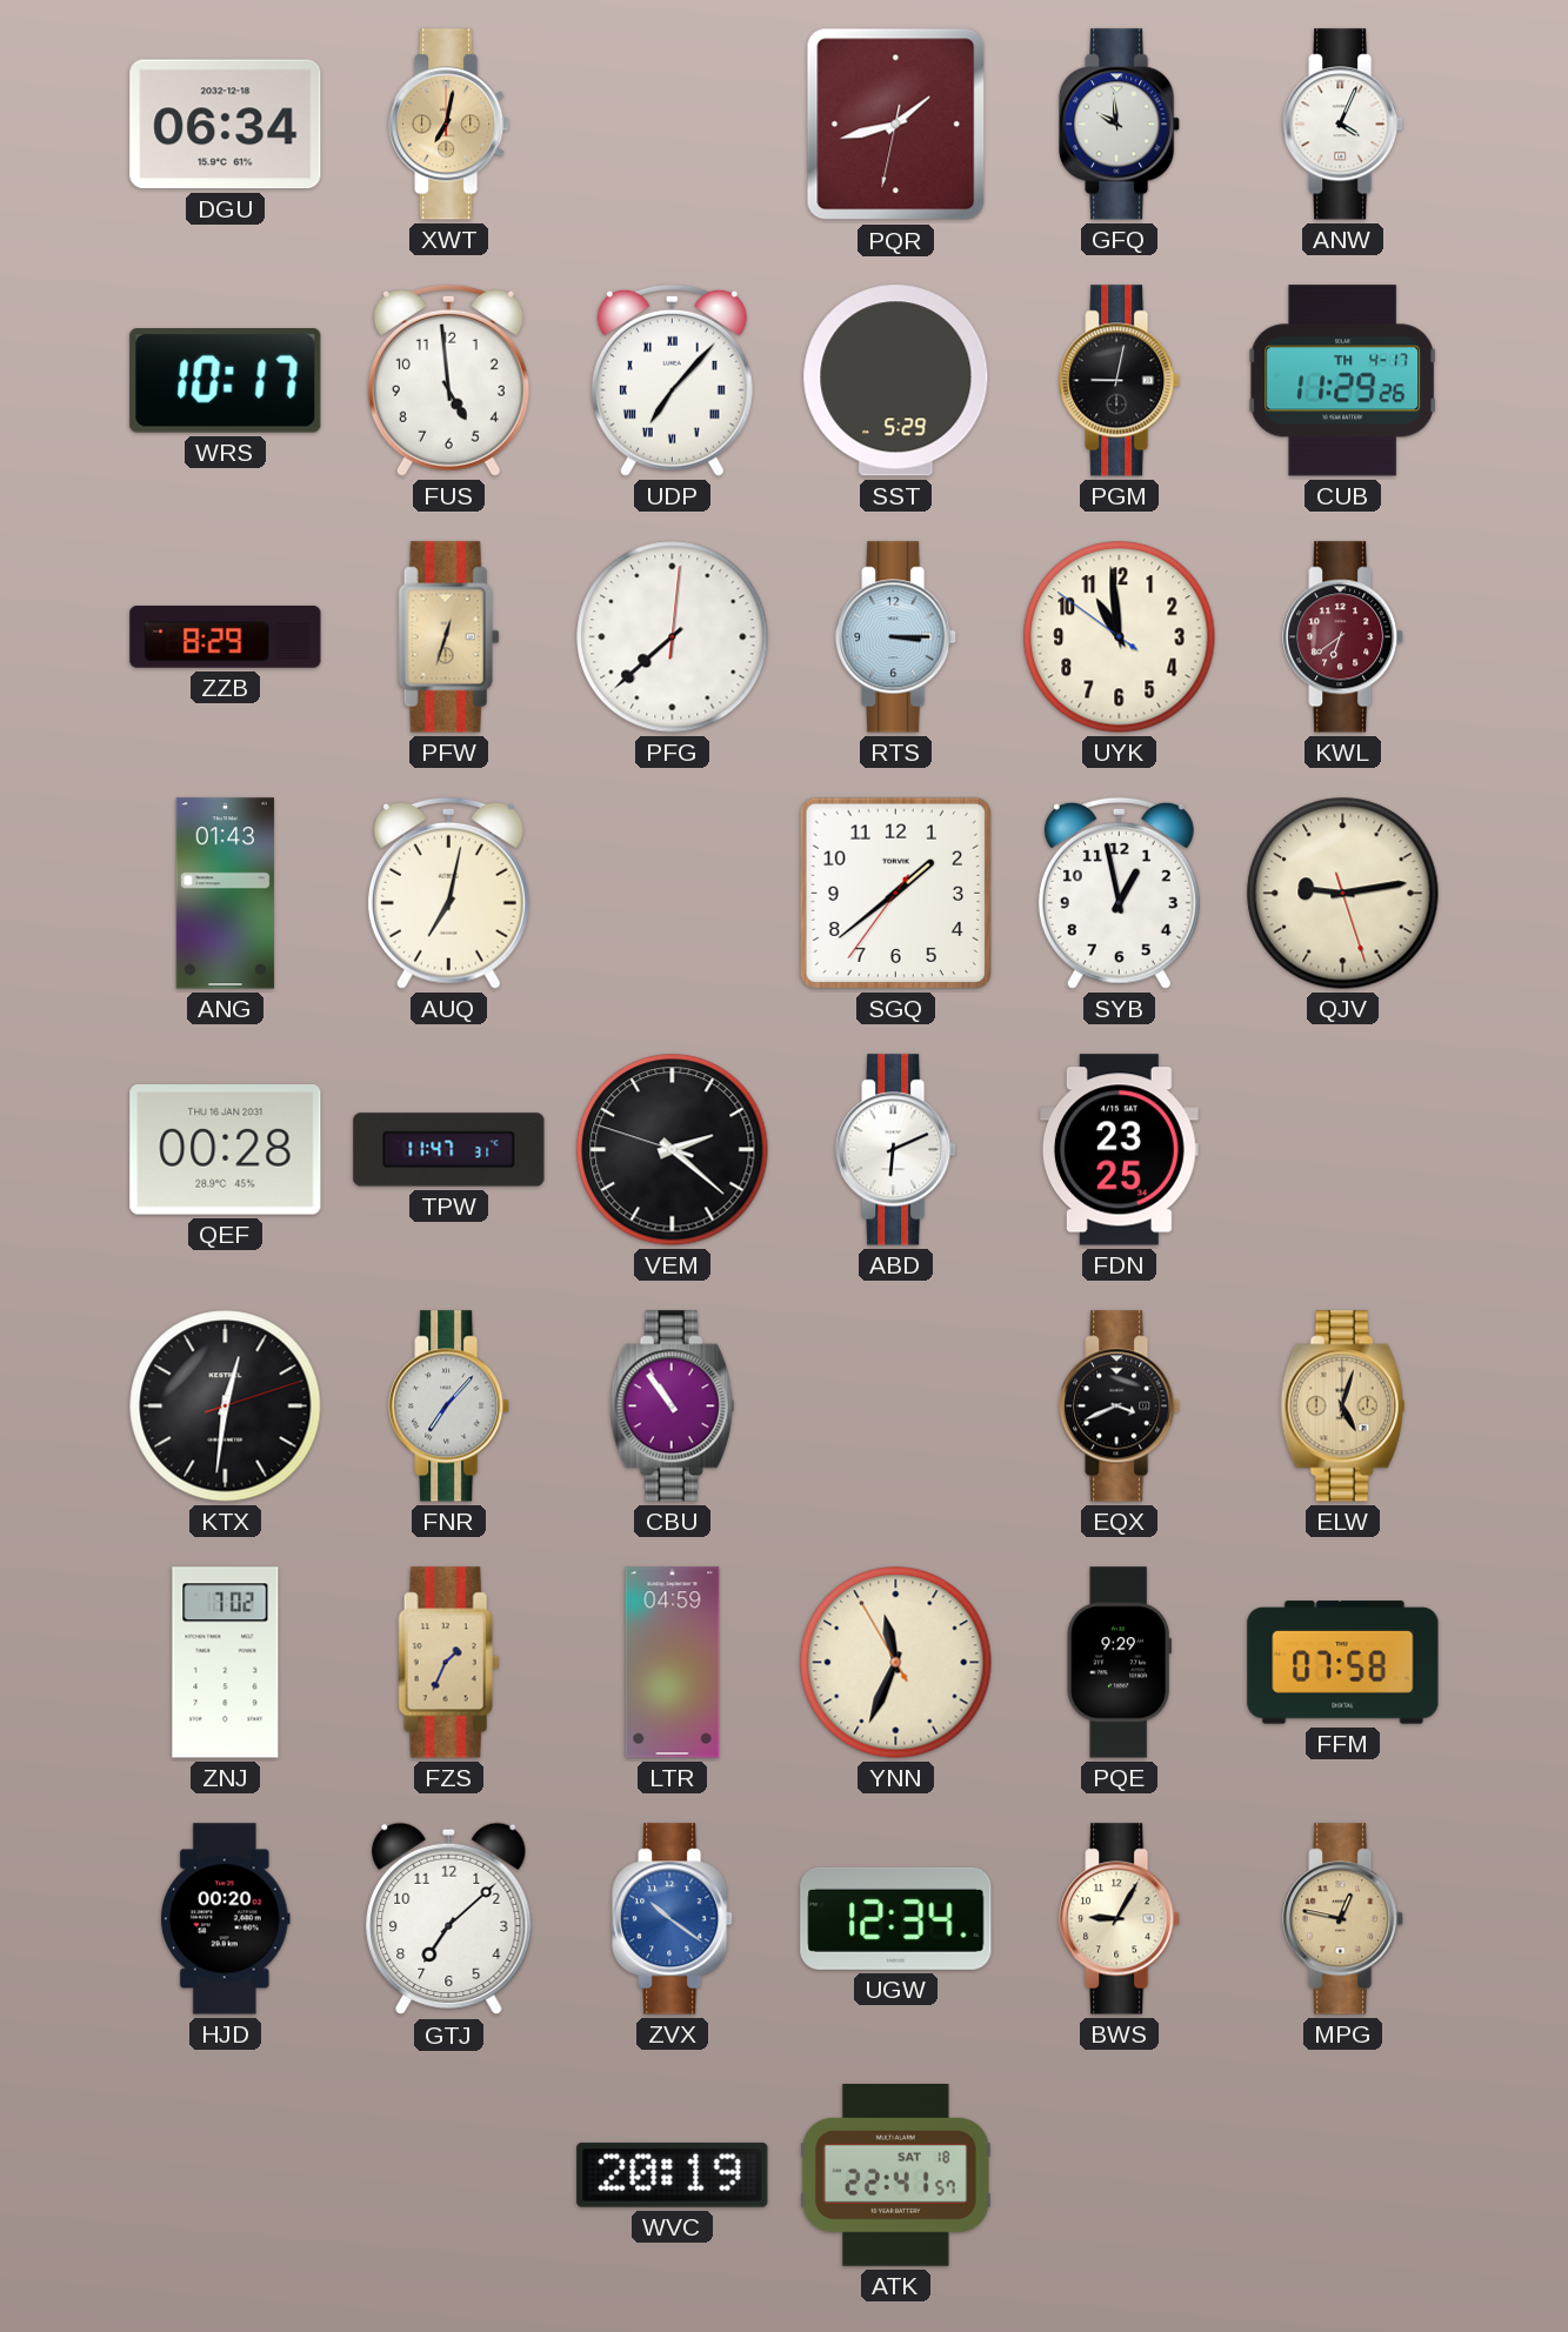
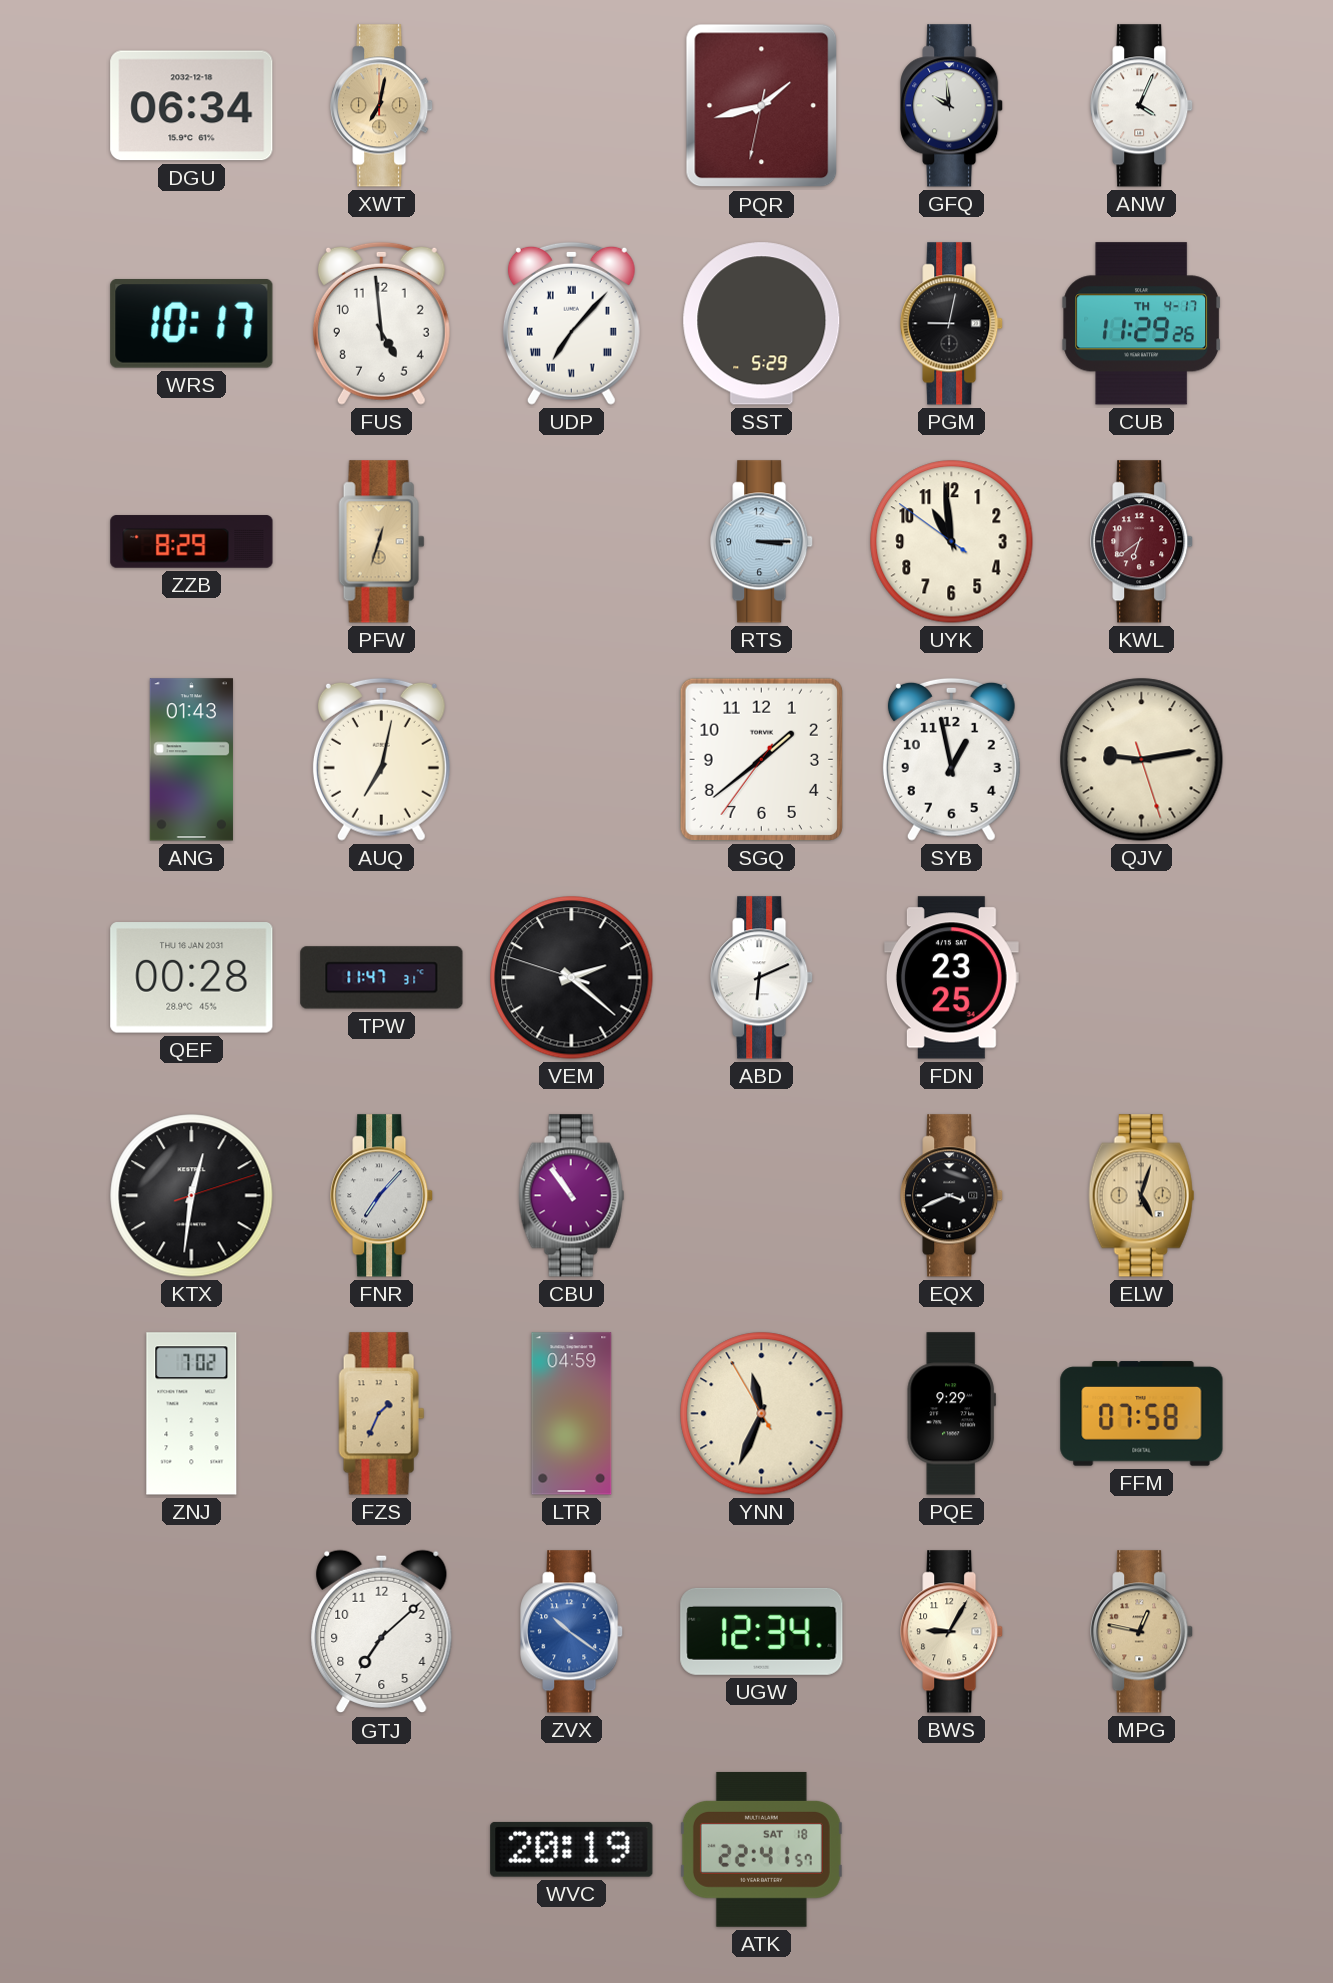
PFG: 7:38 -> none
HJD: 00:20 -> none
